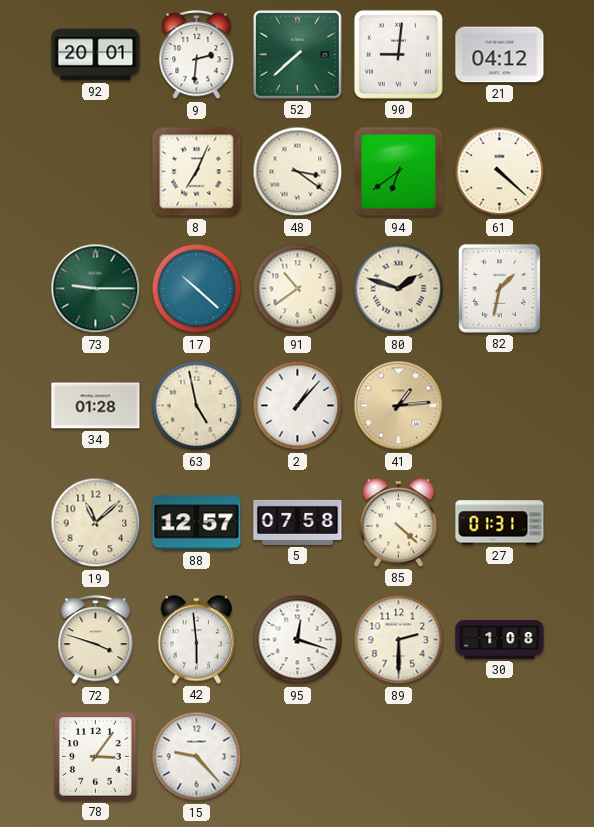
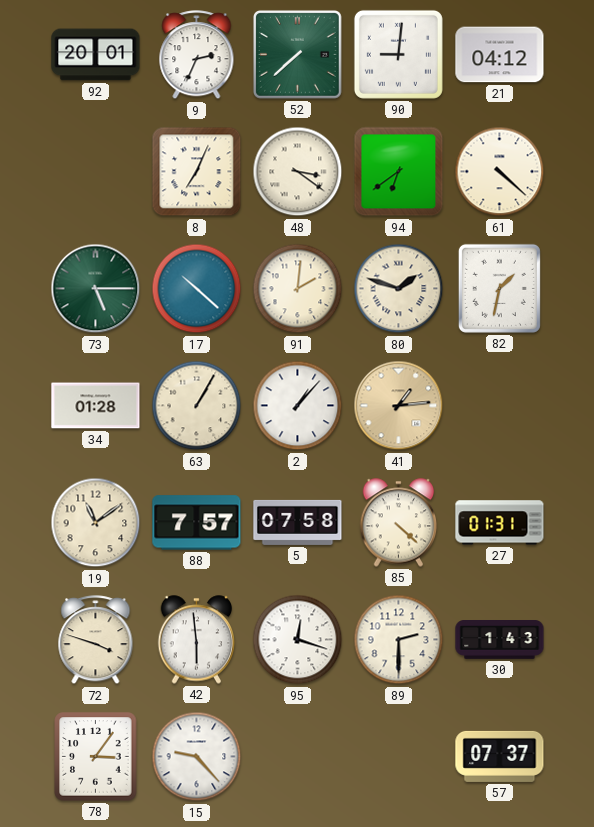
9: 2:31 -> 2:34
73: 9:15 -> 5:15
91: 10:39 -> 2:01
63: 4:58 -> 1:05
19: 11:08 -> 11:09
88: 12:57 -> 7:57
30: 1:08 -> 1:43
57: none -> 07:37
